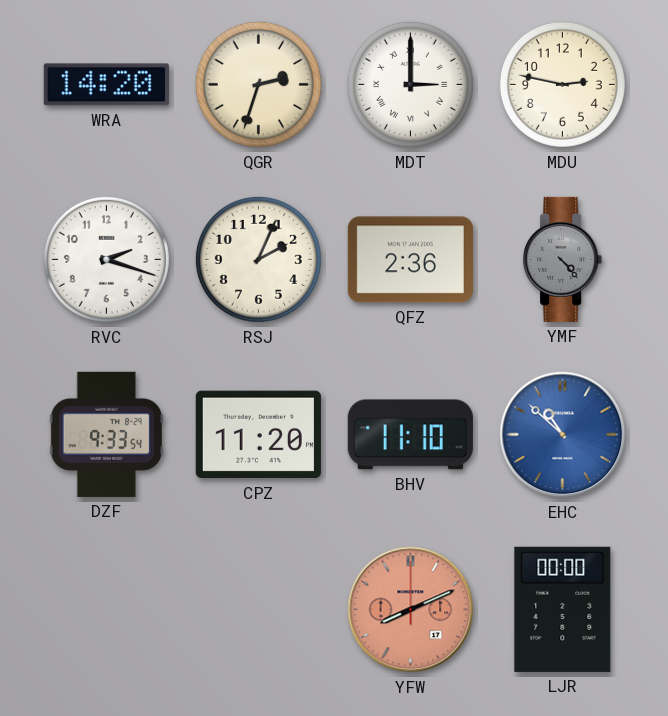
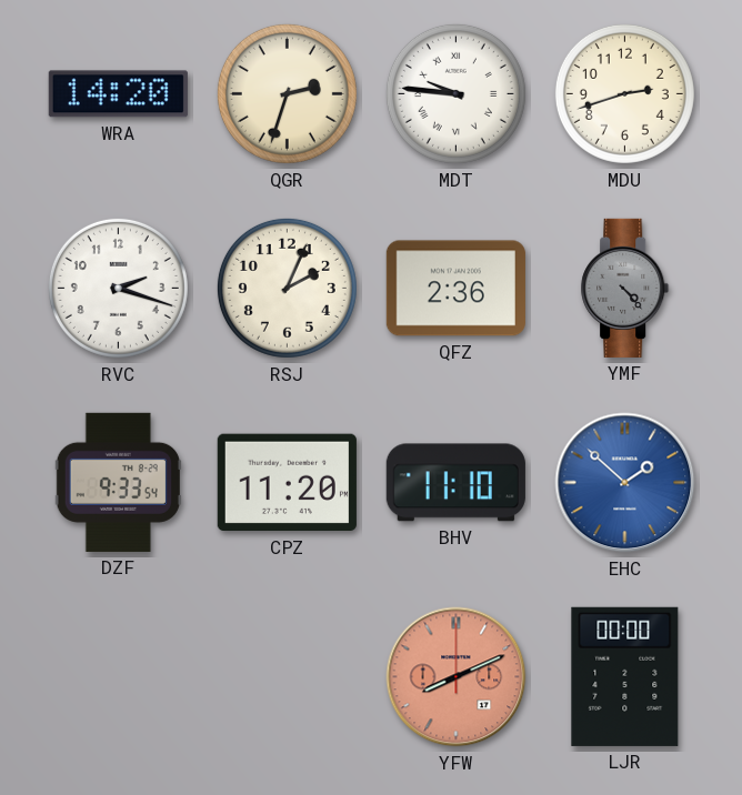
MDT: 3:00 -> 9:46
MDU: 2:47 -> 2:42
EHC: 10:52 -> 1:52
